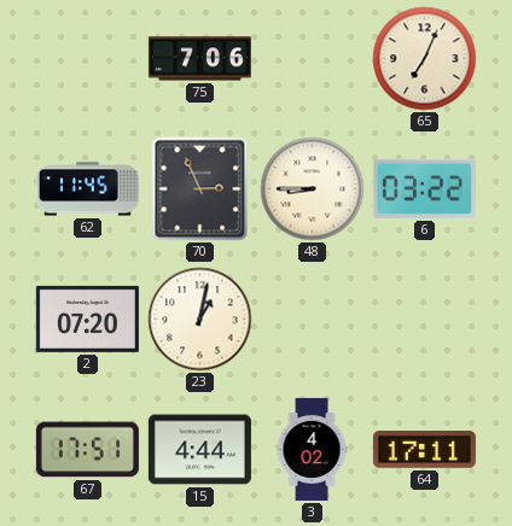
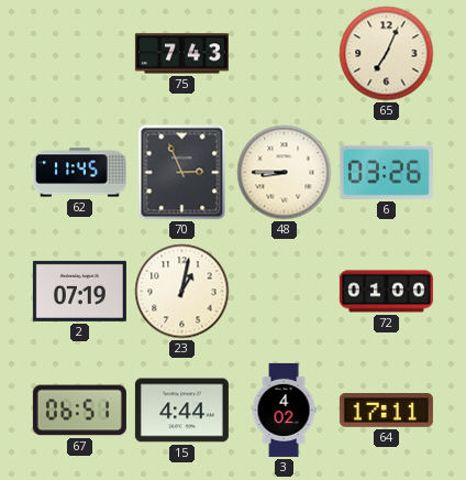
75: 7:06 -> 7:43
6: 03:22 -> 03:26
2: 07:20 -> 07:19
72: none -> 01:00
67: 17:51 -> 06:51
